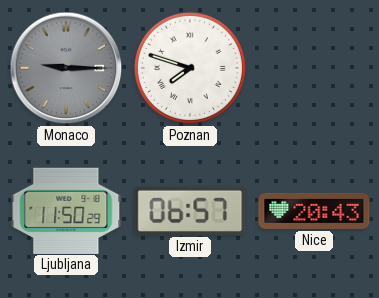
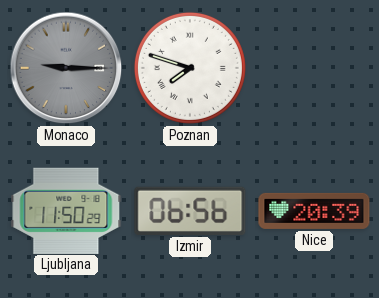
Izmir: 06:57 -> 06:56
Nice: 20:43 -> 20:39
